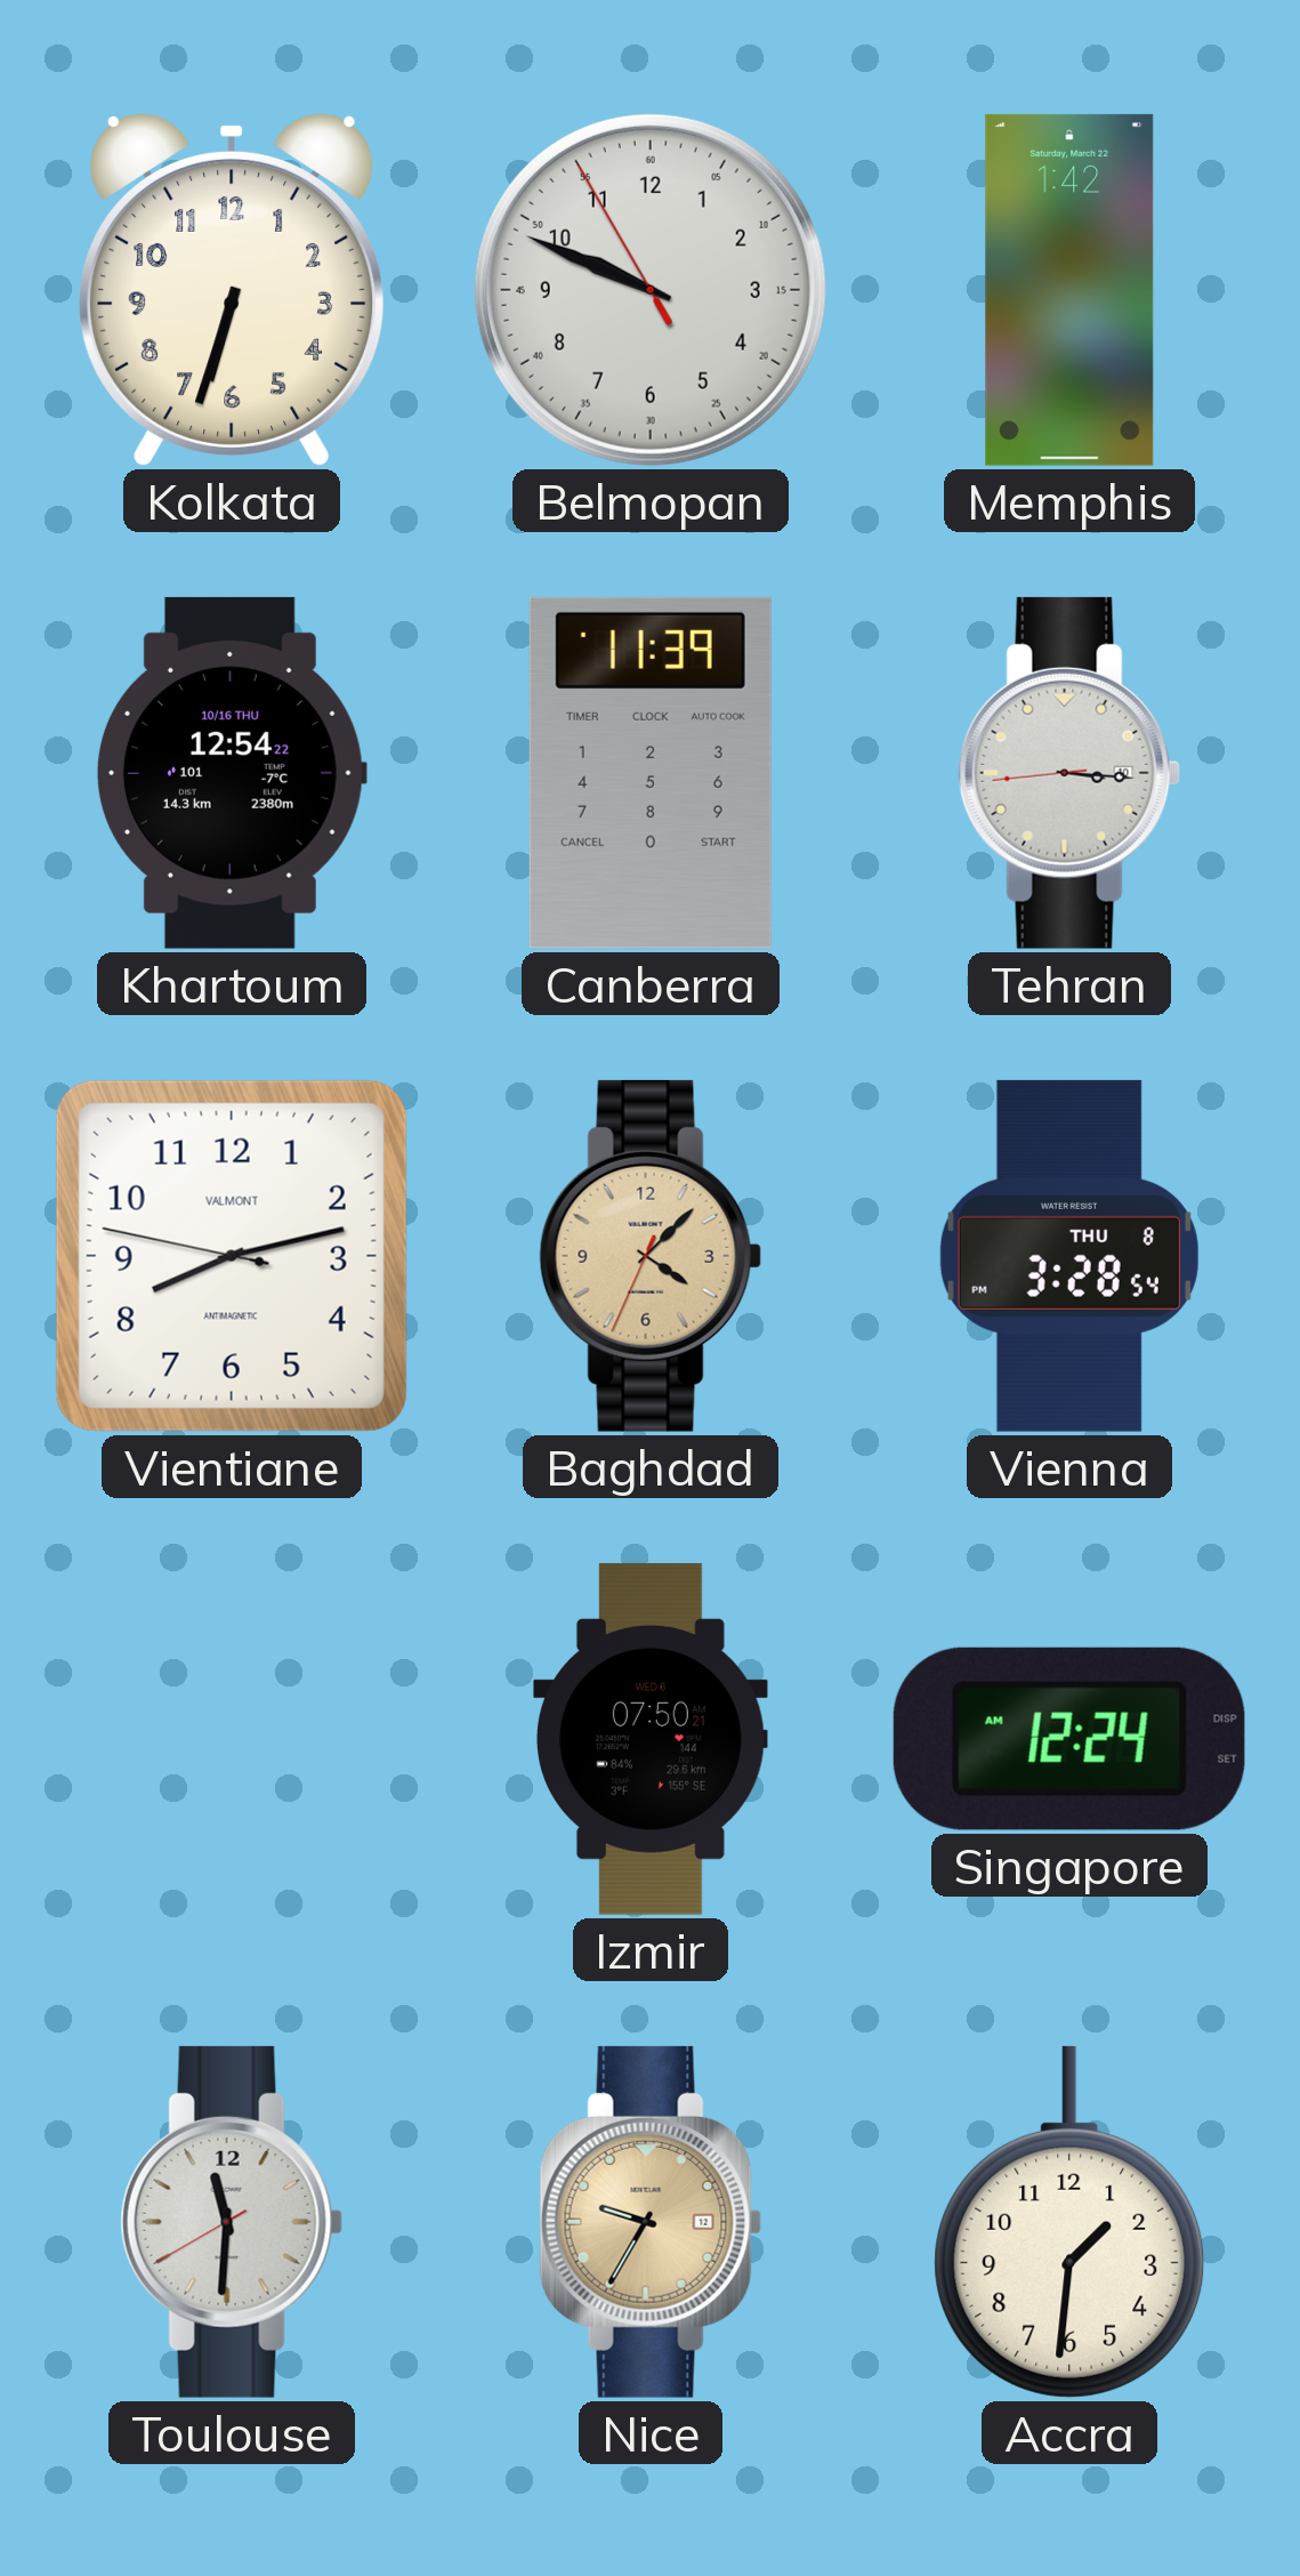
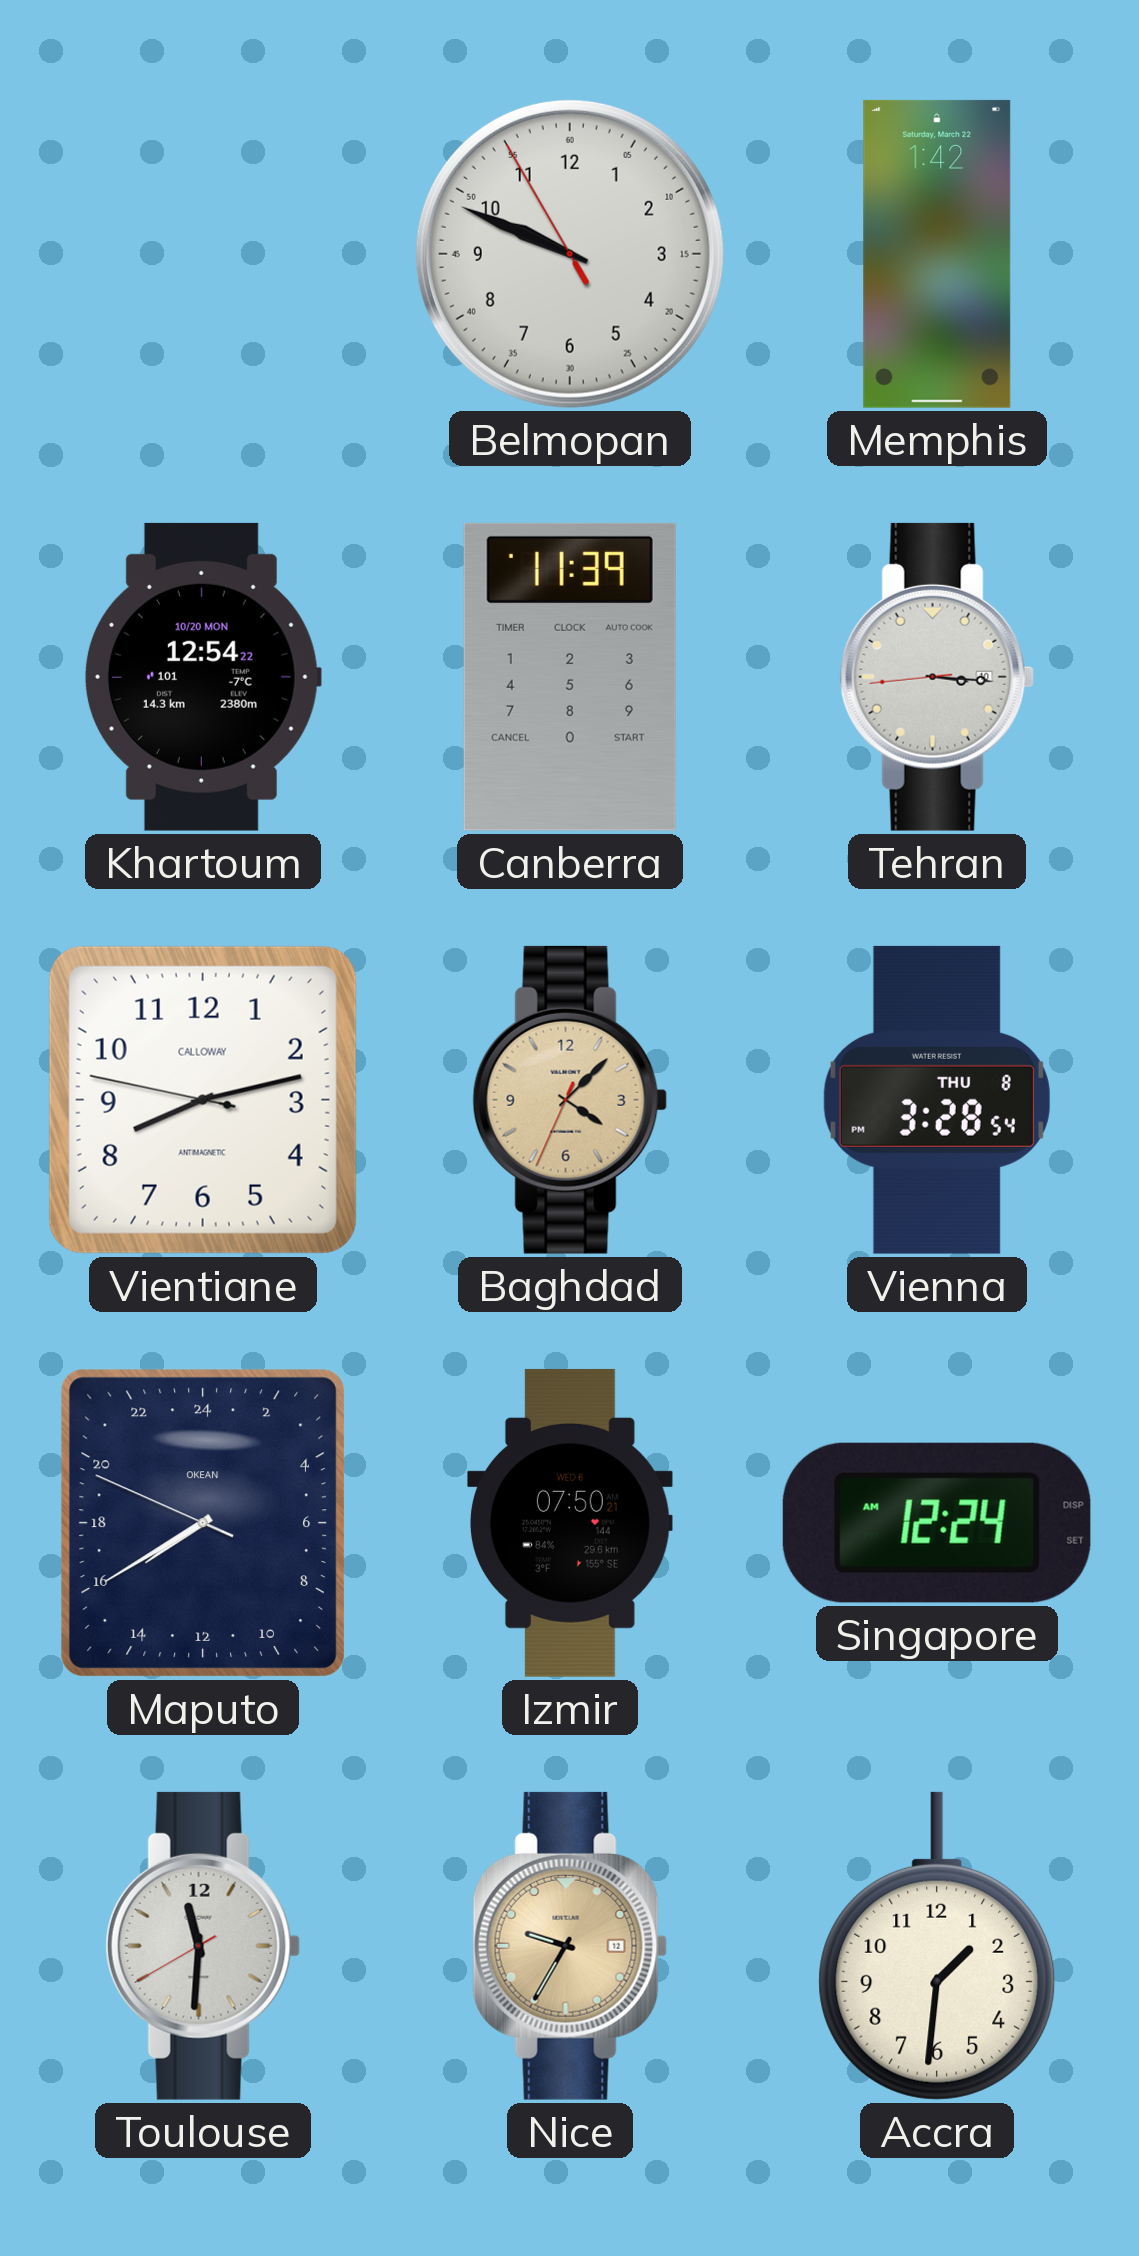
Kolkata: 6:33 -> none
Khartoum date: 10/16 THU -> 10/20 MON
Vientiane brand: VALMONT -> CALLOWAY
Maputo: none -> 15:39
